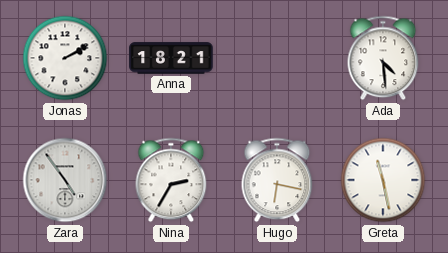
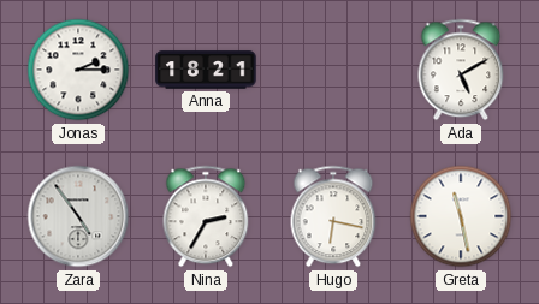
Jonas: 2:10 -> 2:15
Ada: 4:29 -> 5:10
